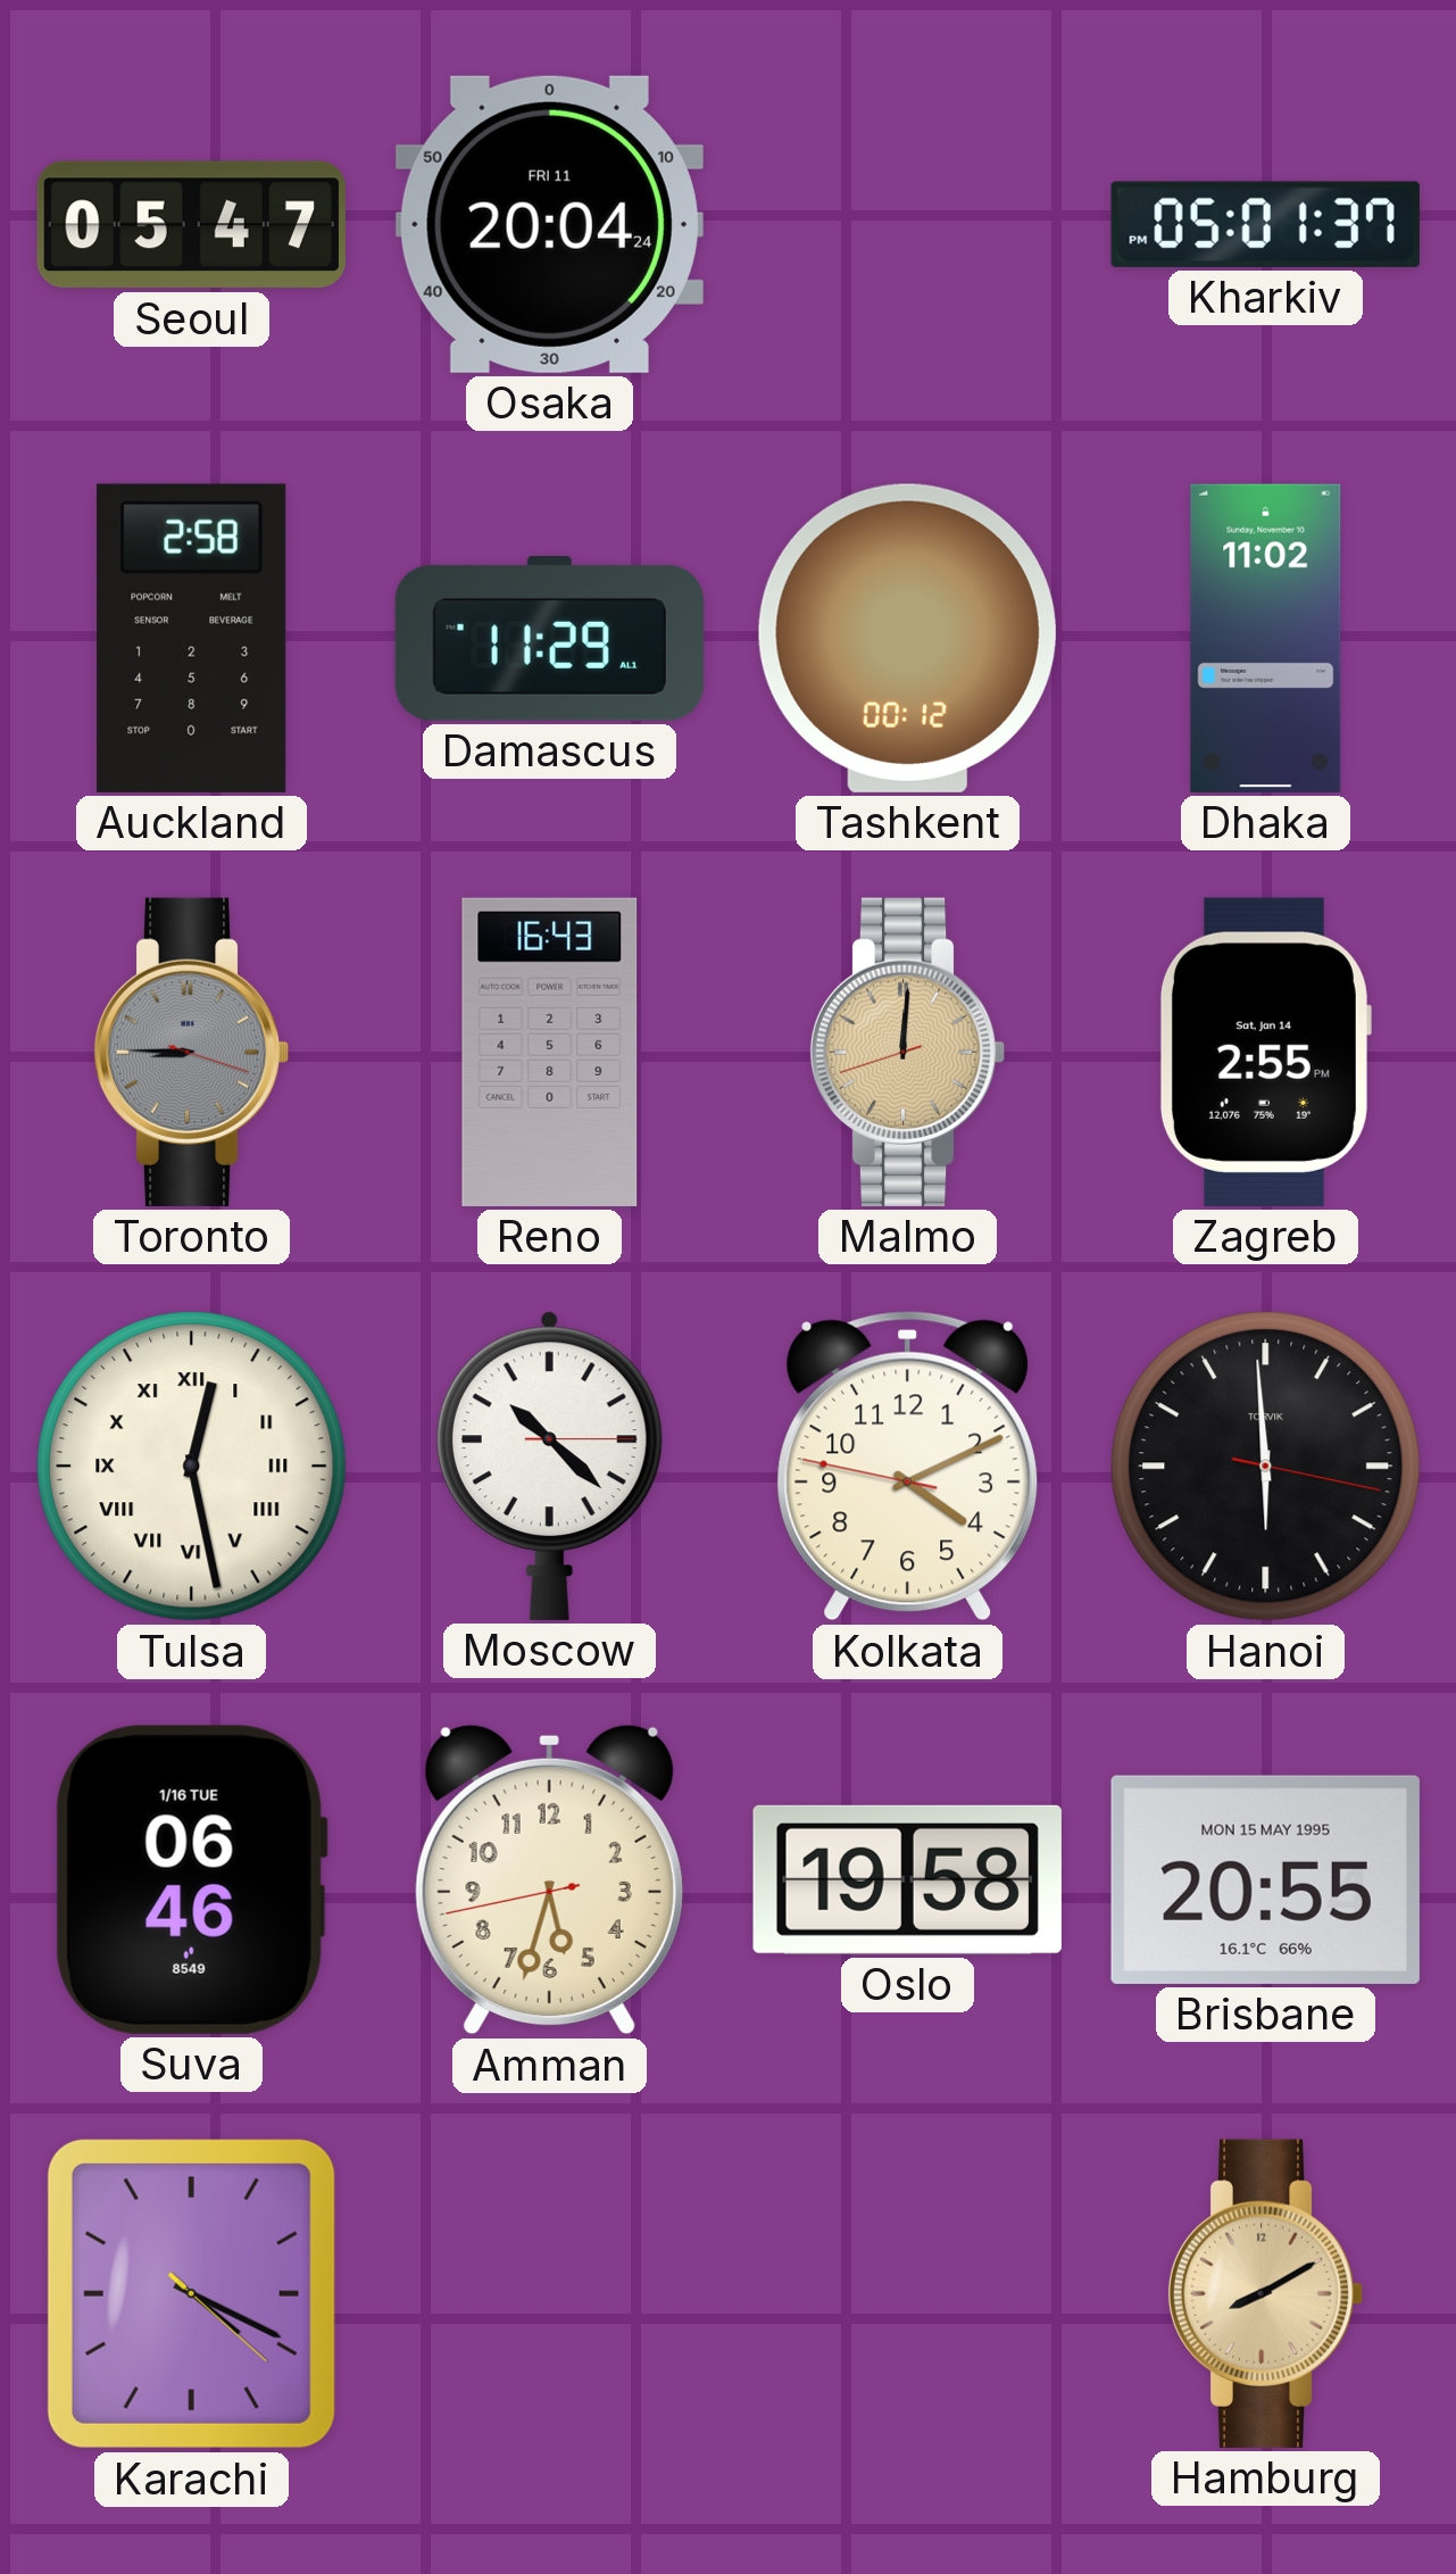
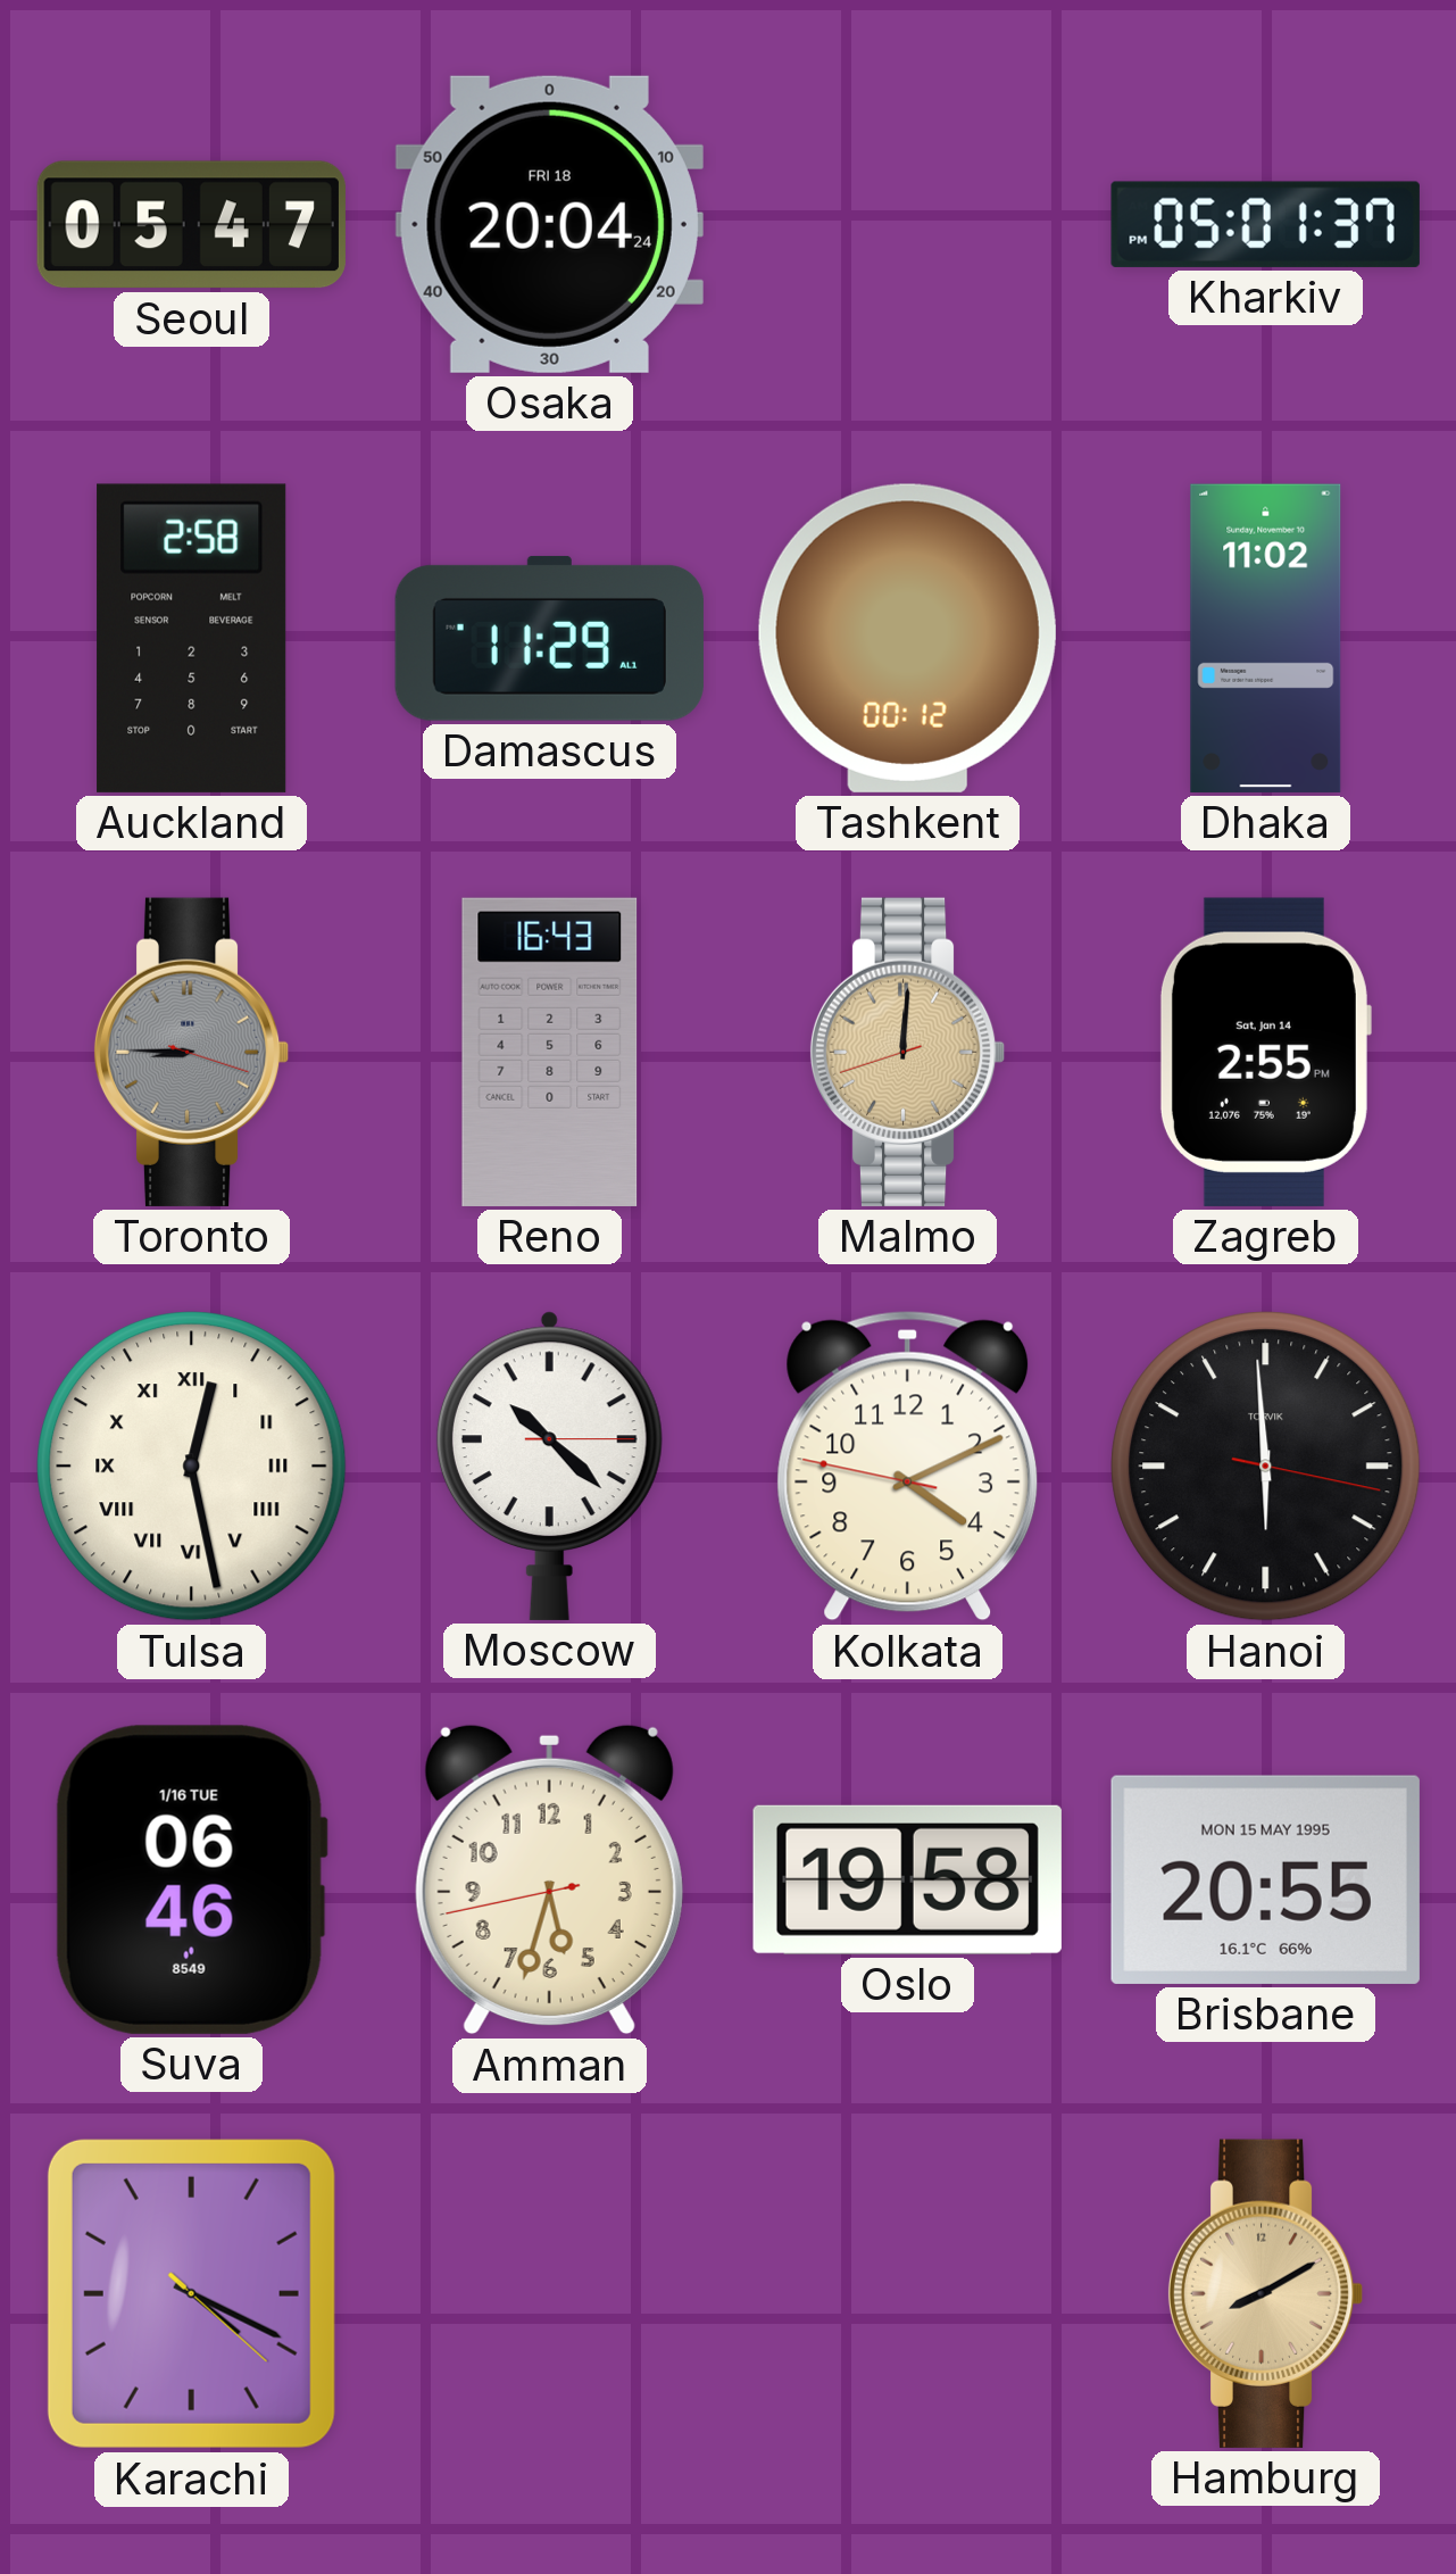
Osaka date: FRI 11 -> FRI 18
